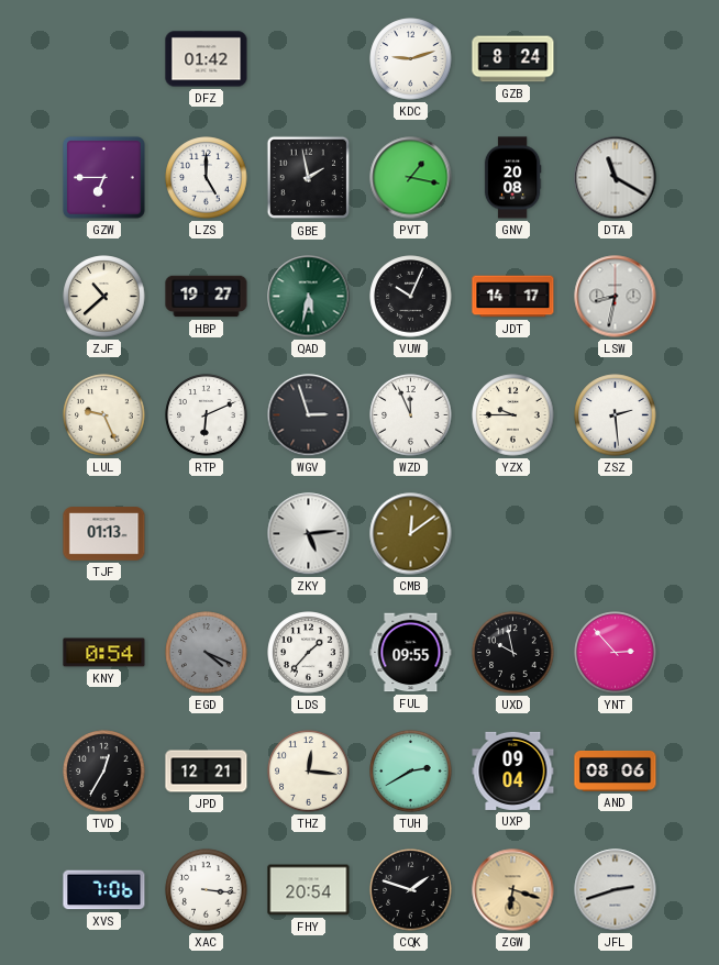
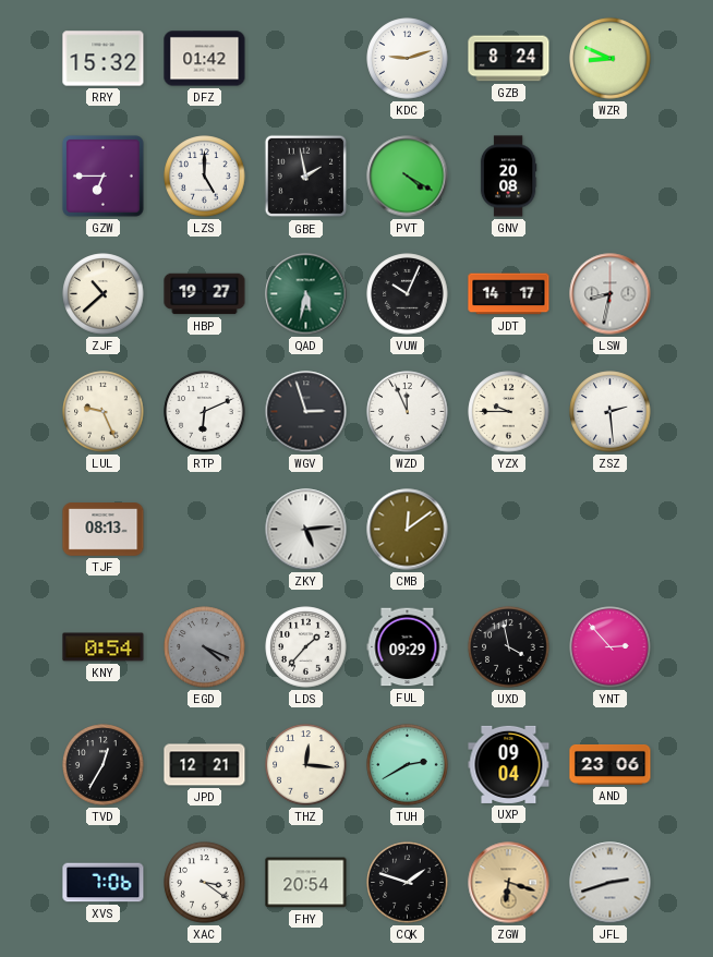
RRY: none -> 15:32
WZR: none -> 8:49
PVT: 1:17 -> 4:20
DTA: 11:20 -> none
TJF: 01:13 -> 08:13
FUL: 09:55 -> 09:29
UXD: 9:58 -> 3:58
AND: 08:06 -> 23:06
XAC: 3:16 -> 3:21
